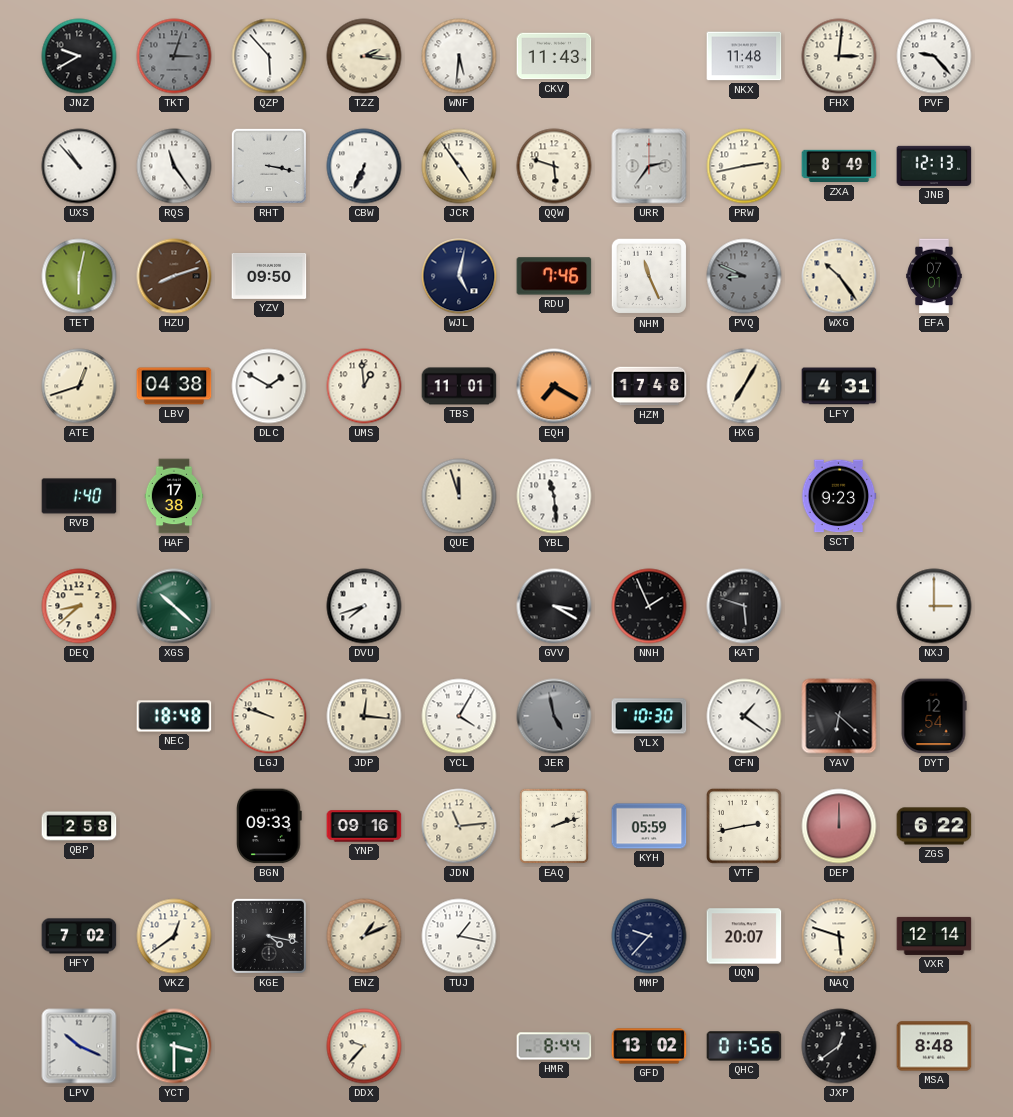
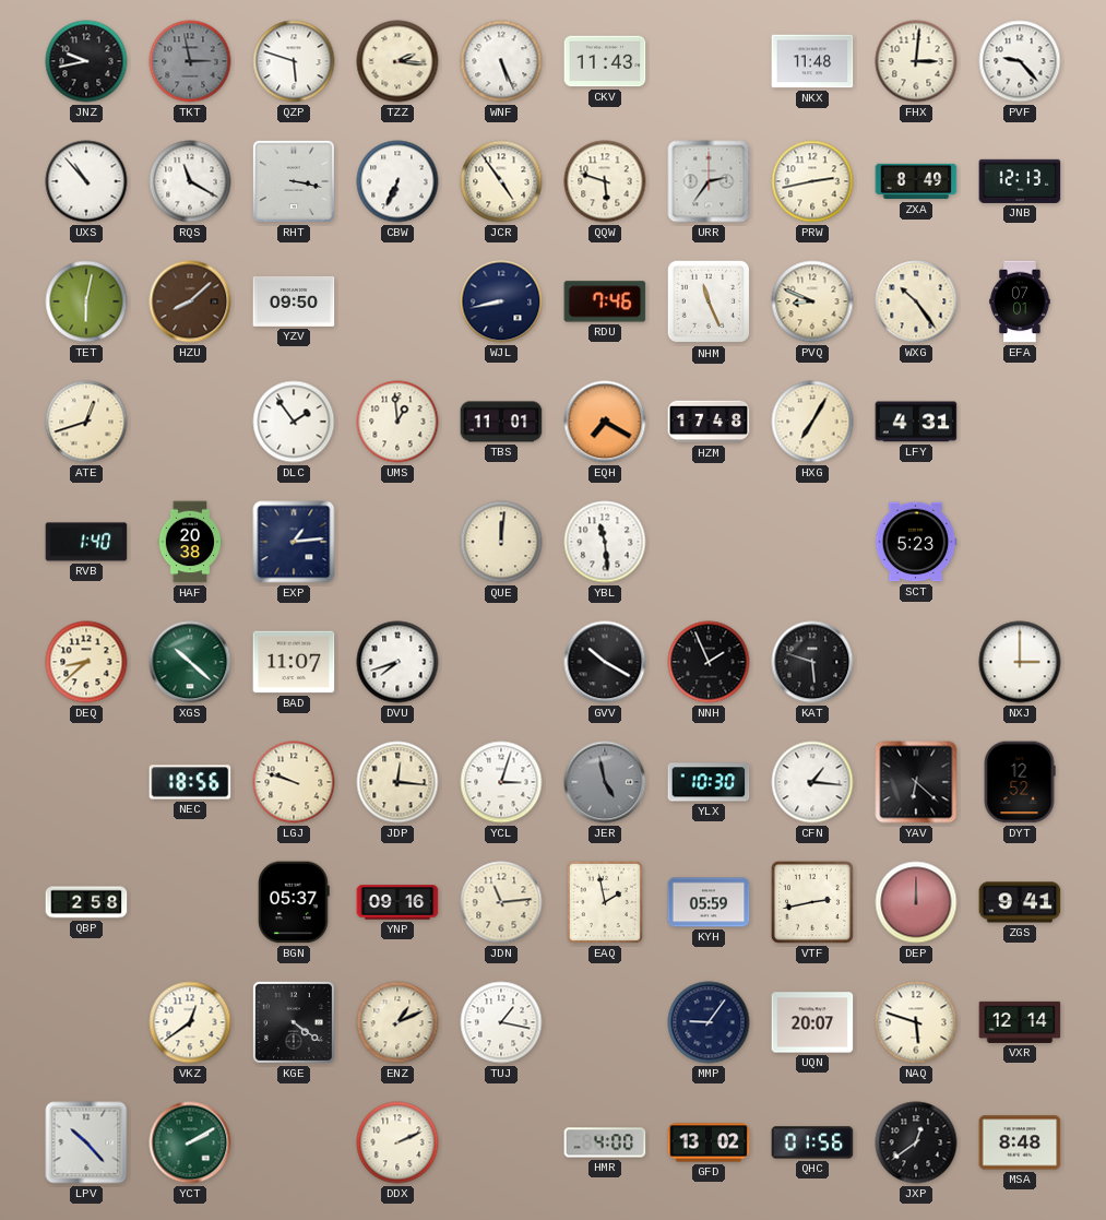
JNZ: 9:40 -> 9:43
TKT: 3:03 -> 2:58
QZP: 5:53 -> 5:48
WNF: 5:31 -> 5:26
RQS: 11:24 -> 11:20
HZU: 8:12 -> 8:08
WJL: 5:02 -> 8:43
PVQ dial: grey -> cream
LBV: 04:38 -> none
DLC: 1:50 -> 1:54
HAF: 17:38 -> 20:38
EXP: none -> 1:14
QUE: 11:57 -> 12:01
SCT: 9:23 -> 5:23
BAD: none -> 11:07
GVV: 3:20 -> 10:20
NEC: 18:48 -> 18:56
YCL: 4:05 -> 3:03
CFN: 1:21 -> 1:16
DYT: 12:54 -> 12:52
BGN: 09:33 -> 05:37
EAQ: 2:12 -> 1:58
ZGS: 6:22 -> 9:41
HFY: 7:02 -> none
KGE: 4:17 -> 4:21
MMP: 9:37 -> 9:06
LPV: 10:19 -> 10:23
YCT: 3:30 -> 2:10
DDX: 9:37 -> 2:11
HMR: 8:44 -> 4:00
